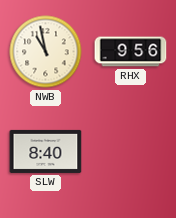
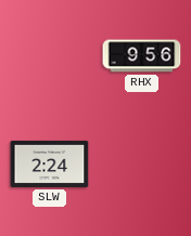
NWB: 10:58 -> none
SLW: 8:40 -> 2:24
